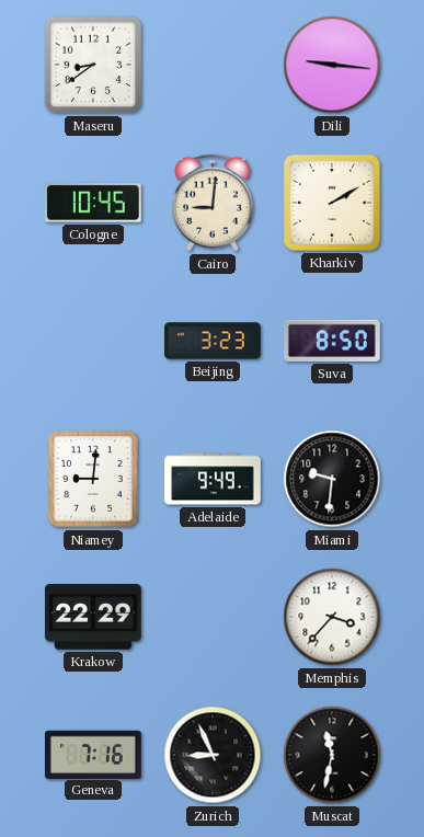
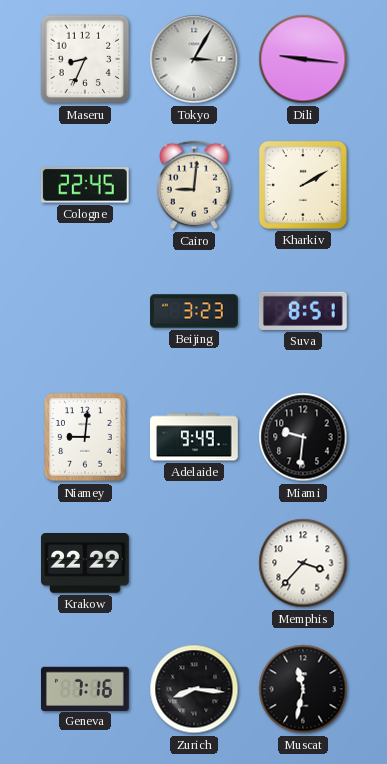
Maseru: 8:39 -> 8:34
Tokyo: none -> 3:05
Cologne: 10:45 -> 22:45
Suva: 8:50 -> 8:51
Zurich: 8:56 -> 8:16
